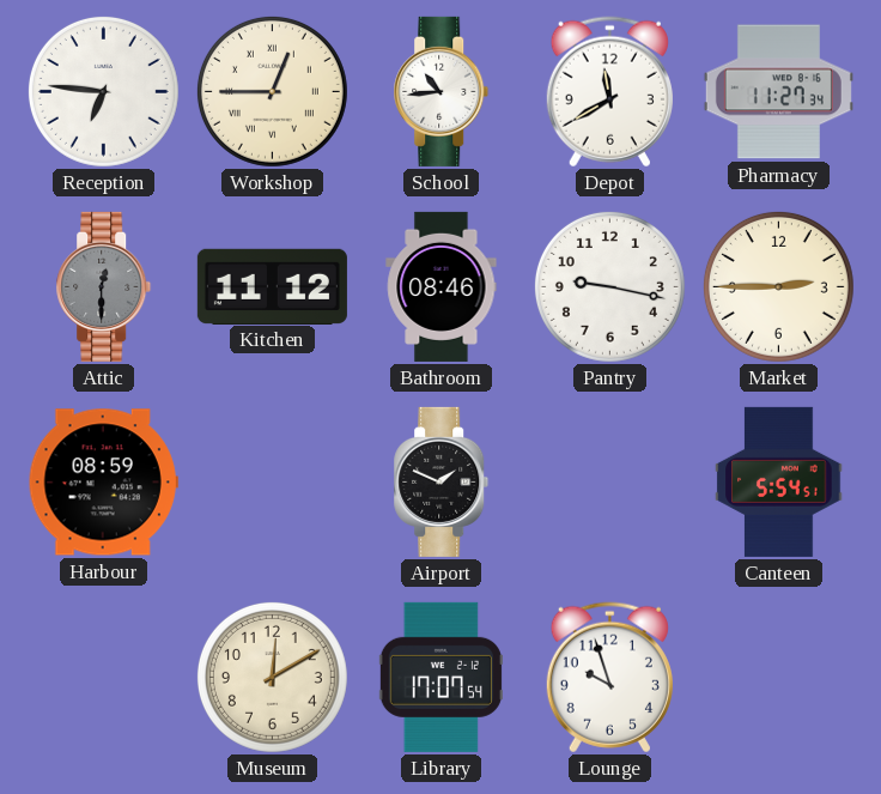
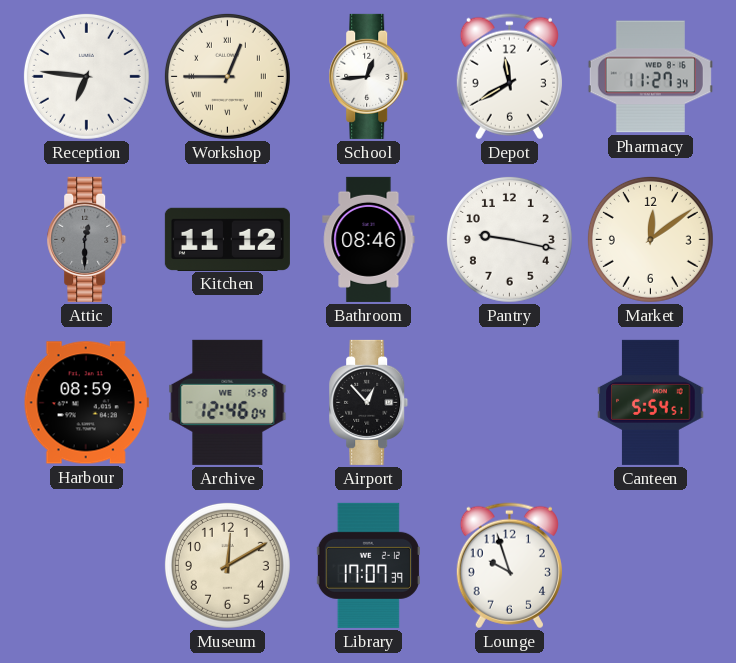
School: 10:44 -> 12:44
Market: 2:45 -> 12:09
Archive: none -> 12:46
Airport: 1:49 -> 12:53
Library: 17:07:54 -> 17:07:39
